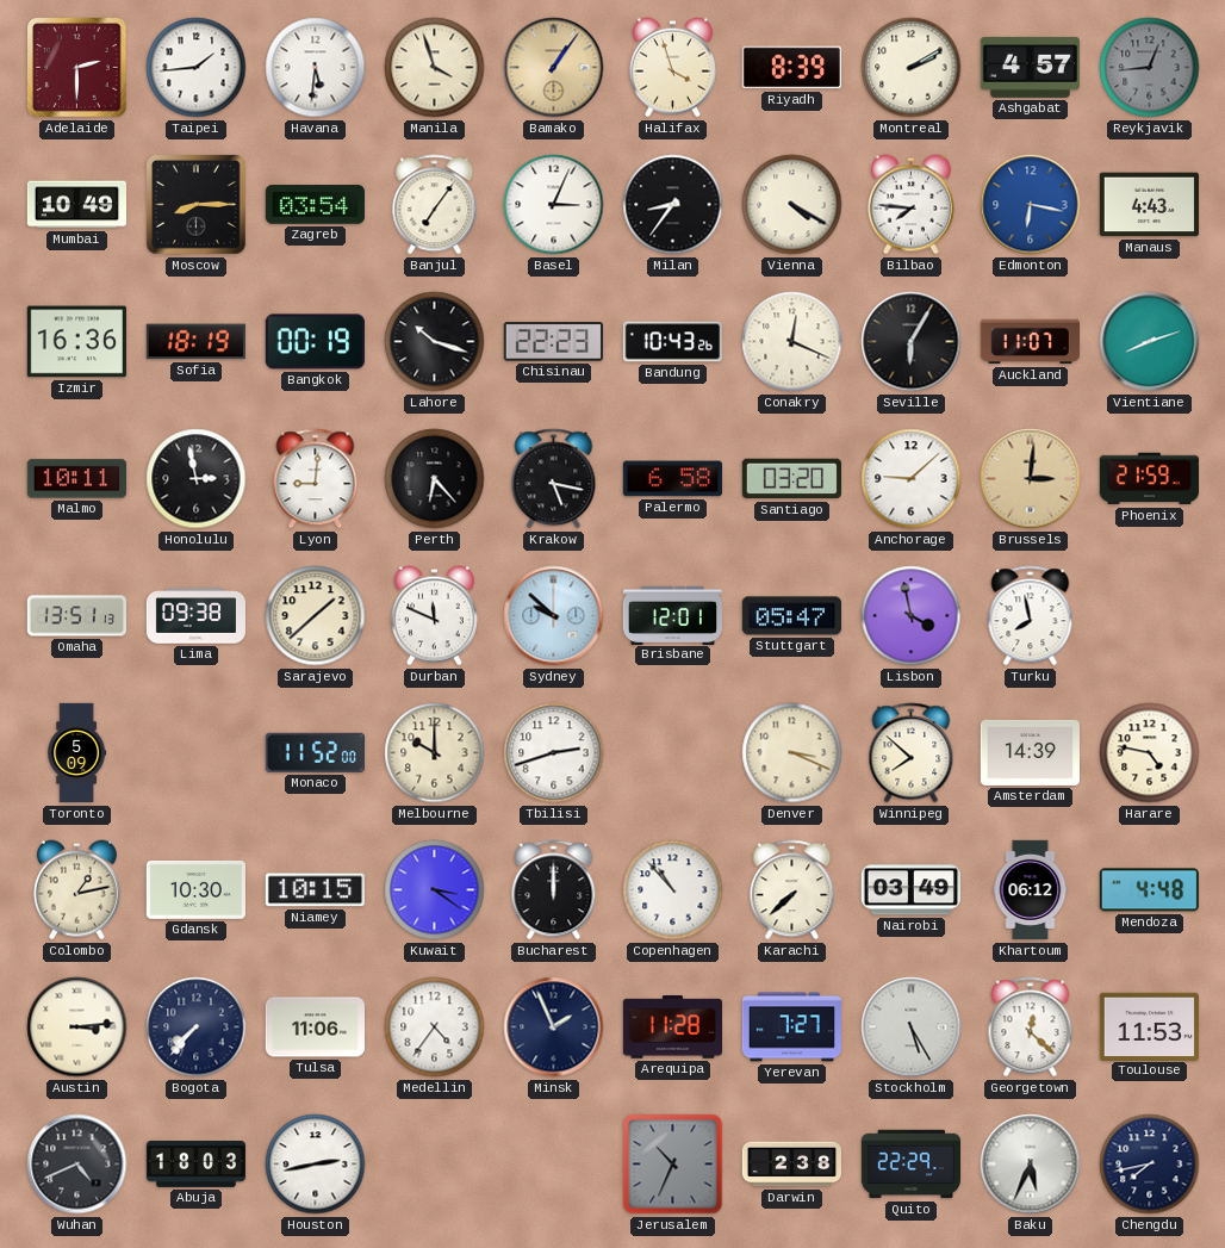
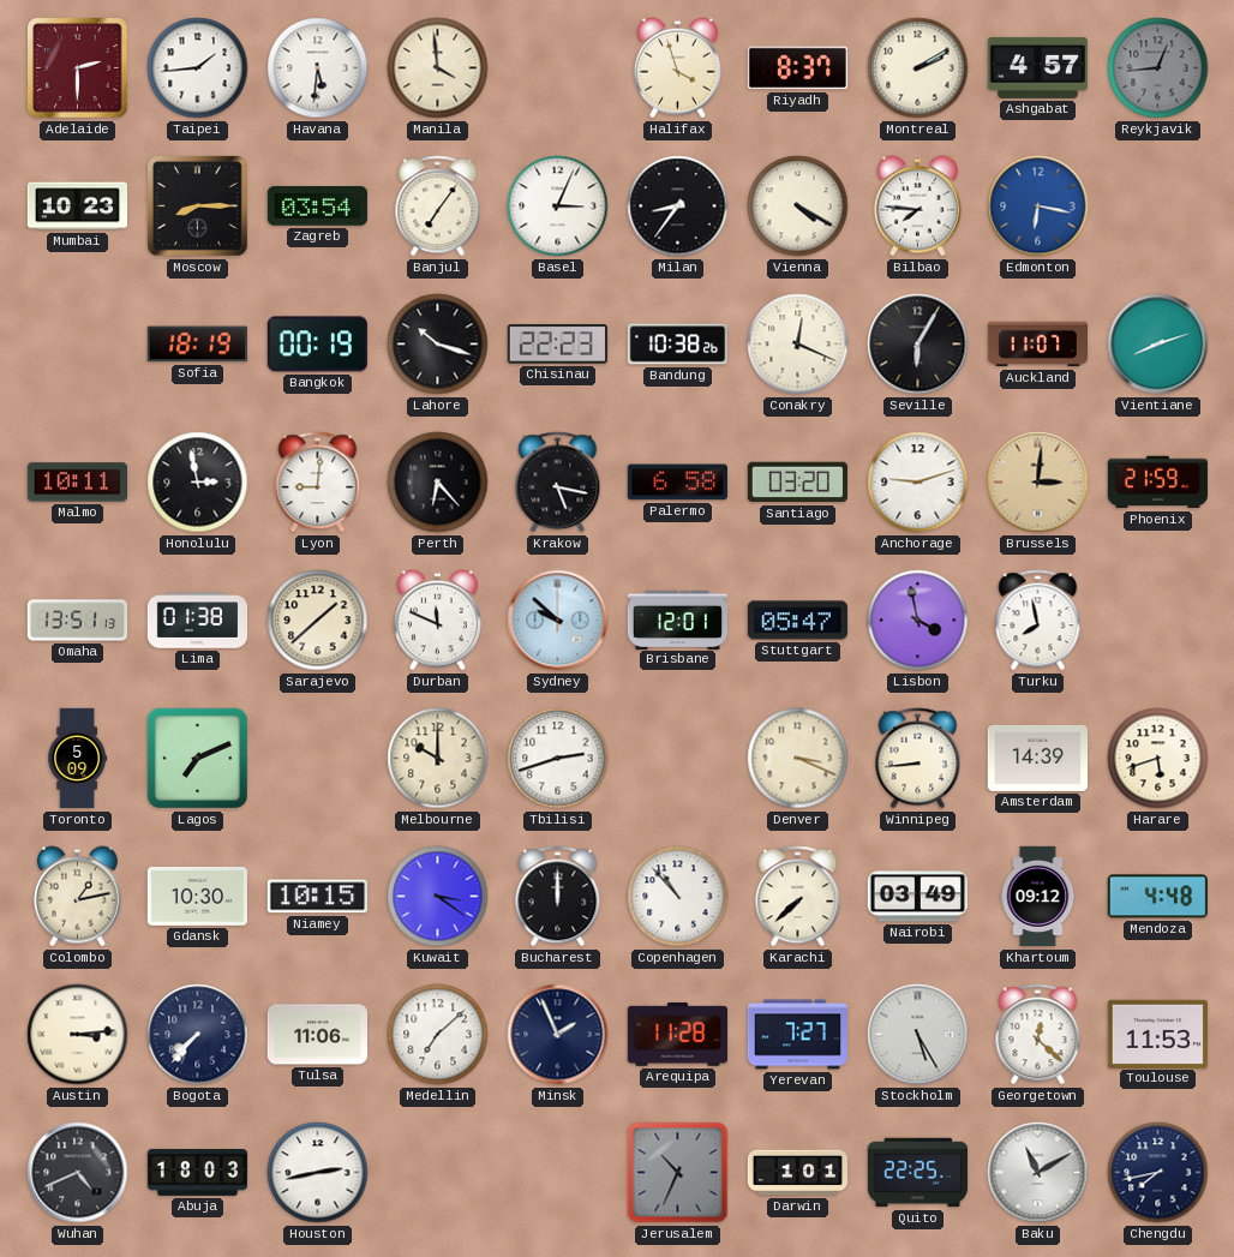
Manila: 3:57 -> 3:59
Bamako: 1:06 -> none
Riyadh: 8:39 -> 8:37
Mumbai: 10:49 -> 10:23
Manaus: 4:43 -> none
Izmir: 16:36 -> none
Bandung: 10:43 -> 10:38
Anchorage: 9:08 -> 9:12
Lima: 09:38 -> 01:38
Lagos: none -> 7:11
Monaco: 11:52 -> none
Winnipeg: 7:52 -> 8:44
Harare: 4:47 -> 5:42
Khartoum: 06:12 -> 09:12
Medellin: 4:36 -> 7:08
Darwin: 2:38 -> 1:01
Quito: 22:29 -> 22:25
Baku: 5:34 -> 11:10
